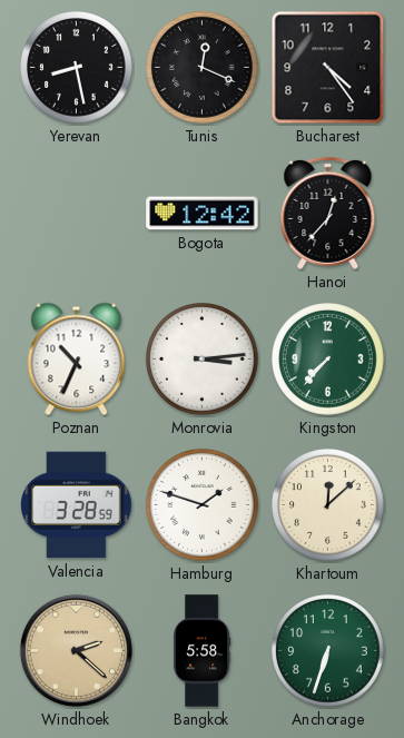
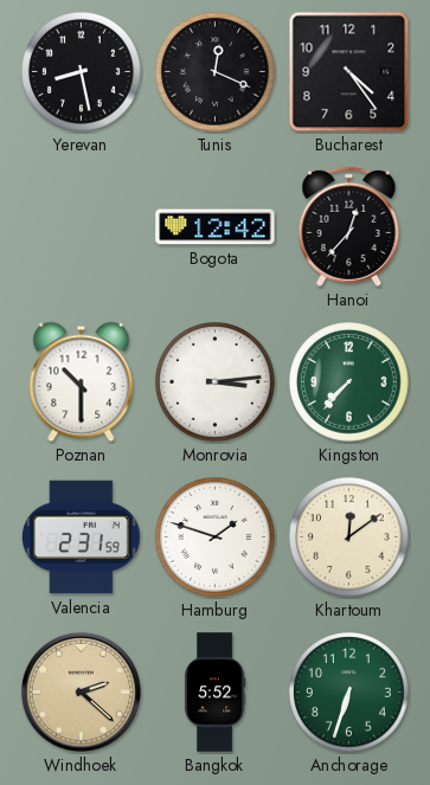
Poznan: 10:34 -> 10:30
Valencia: 3:28 -> 2:31
Khartoum: 12:08 -> 12:09
Bangkok: 5:58 -> 5:52
